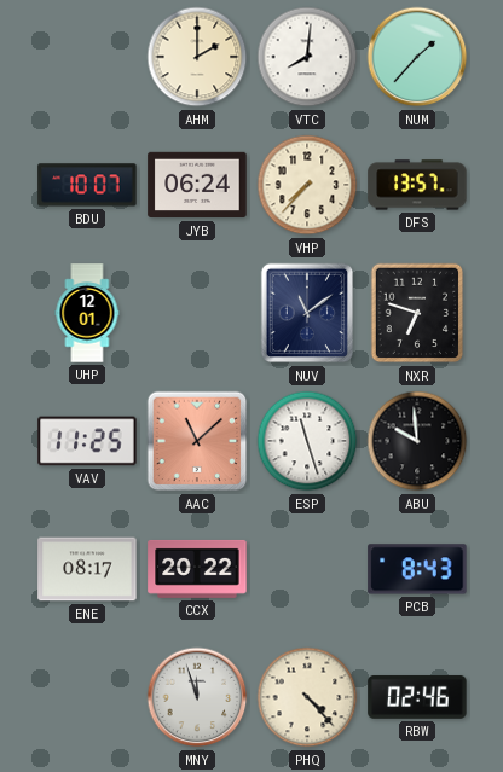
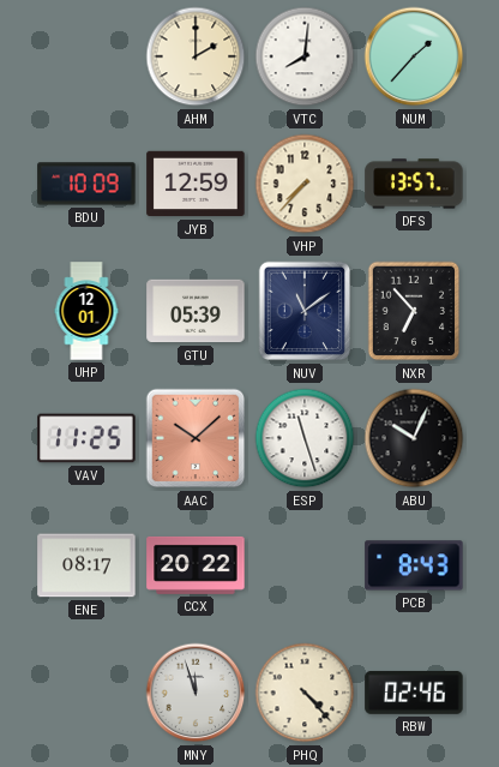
BDU: 10:07 -> 10:09
JYB: 06:24 -> 12:59
GTU: none -> 05:39
NXR: 6:48 -> 6:53
AAC: 11:08 -> 10:08
ABU: 9:59 -> 10:04
